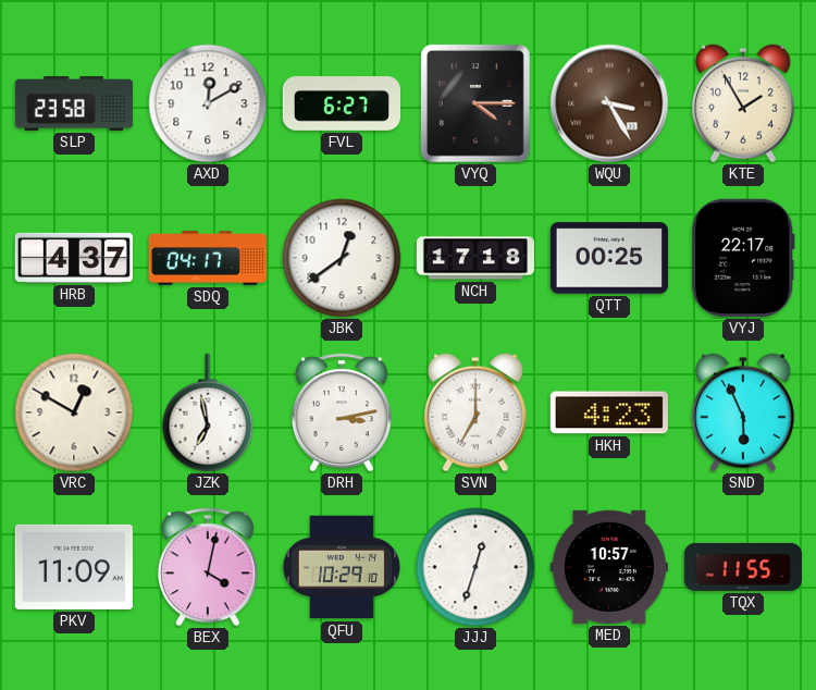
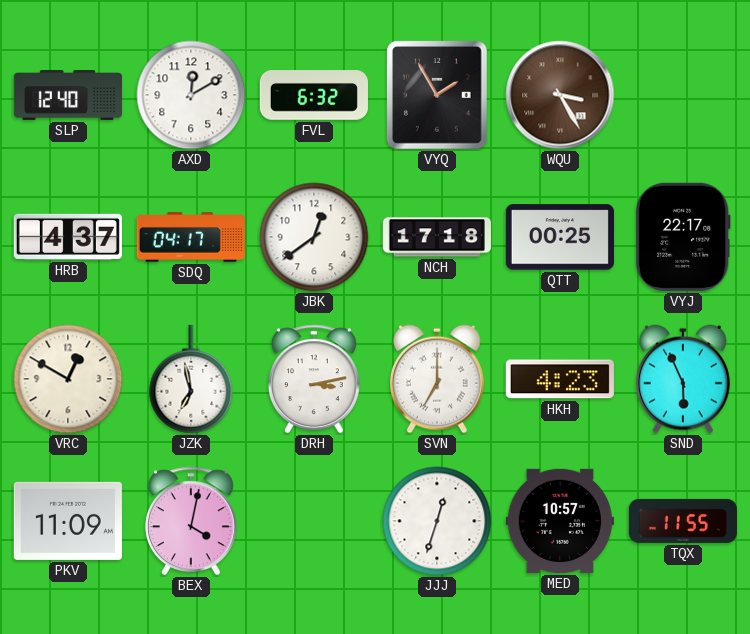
SLP: 23:58 -> 12:40
FVL: 6:27 -> 6:32
VYQ: 4:15 -> 1:55
KTE: 1:55 -> none
QFU: 10:29 -> none
